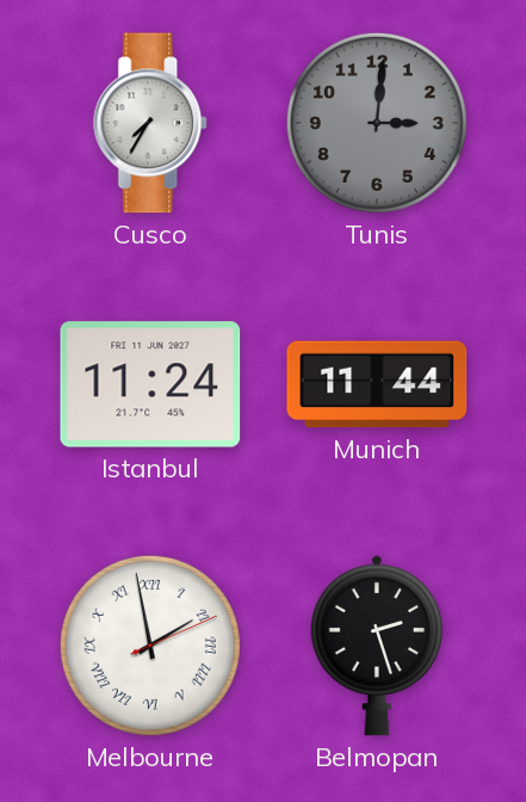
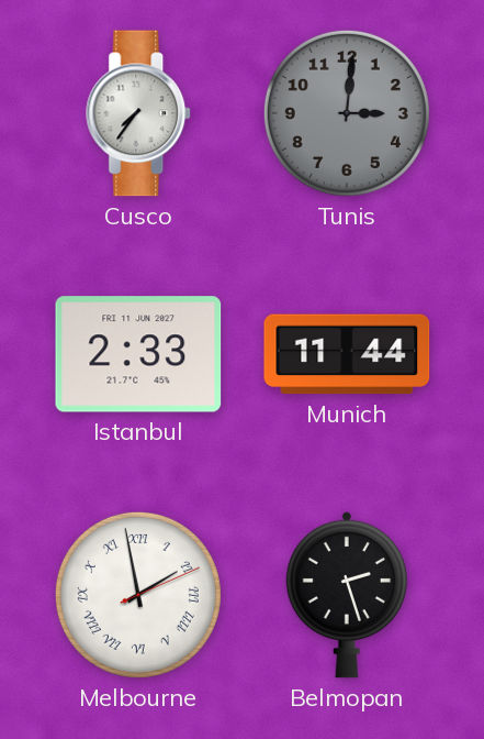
Cusco: 7:35 -> 7:36
Istanbul: 11:24 -> 2:33
